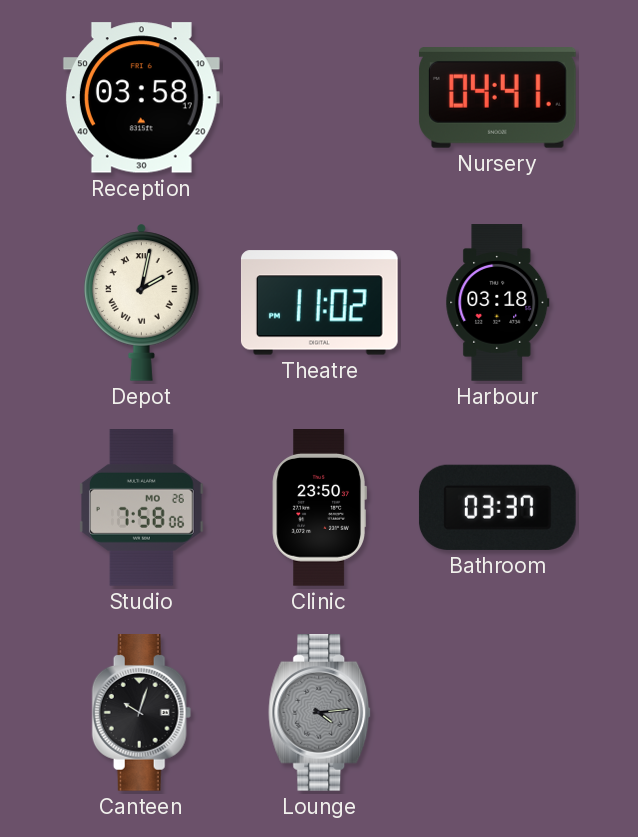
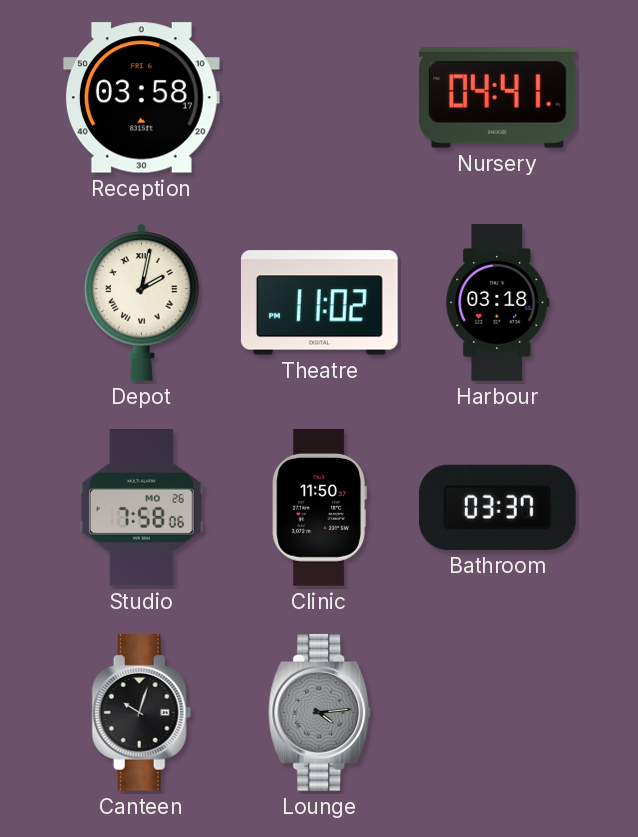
Clinic: 23:50 -> 11:50
